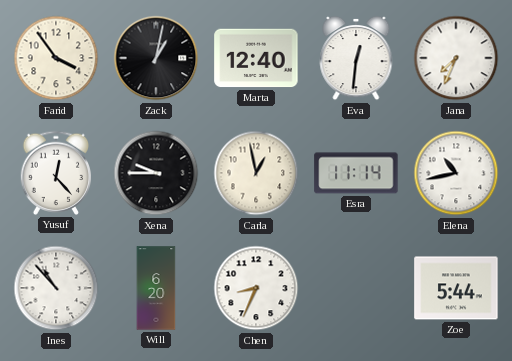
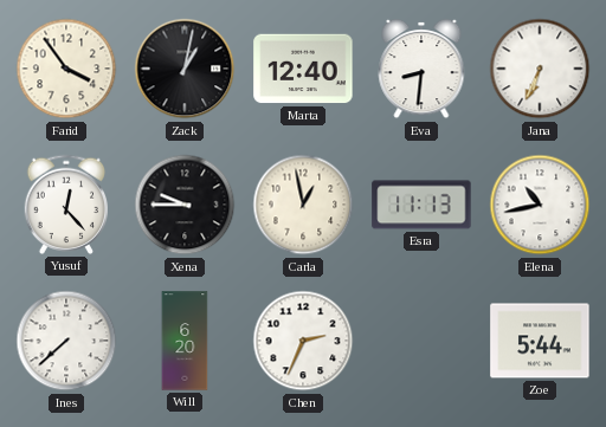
Eva: 12:31 -> 8:31
Jana: 7:34 -> 6:34
Esra: 11:14 -> 11:13
Ines: 10:53 -> 7:38
Chen: 8:34 -> 2:34
